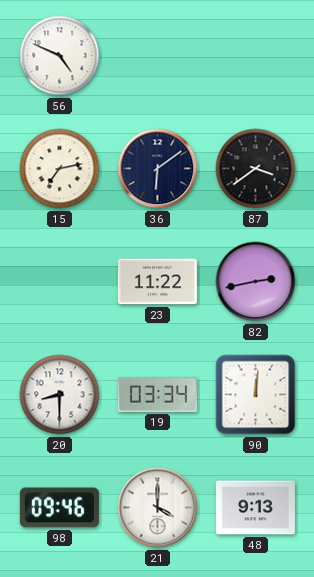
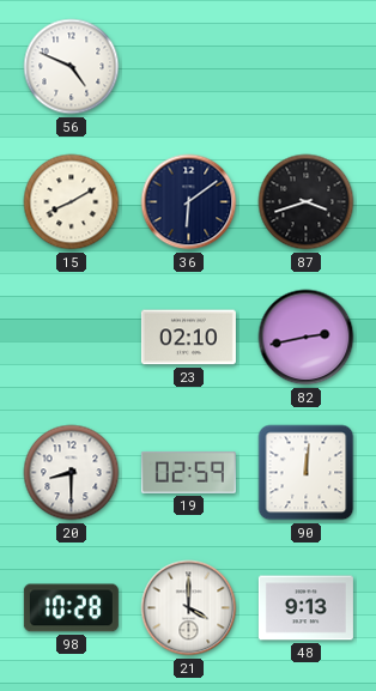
15: 7:13 -> 8:10
87: 3:39 -> 3:42
23: 11:22 -> 02:10
19: 03:34 -> 02:59
98: 09:46 -> 10:28
